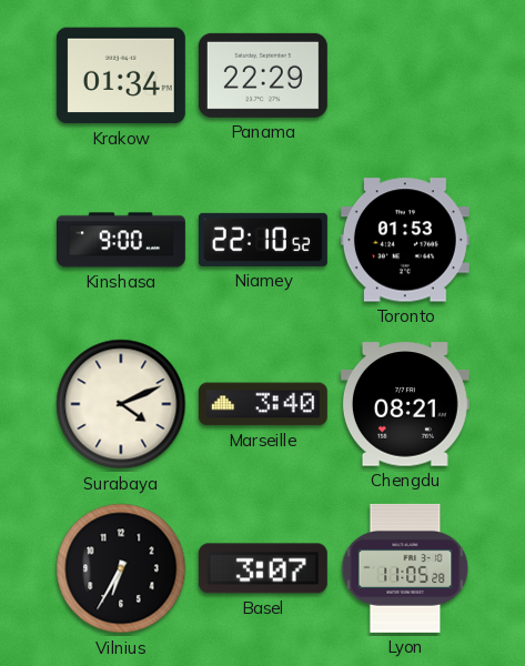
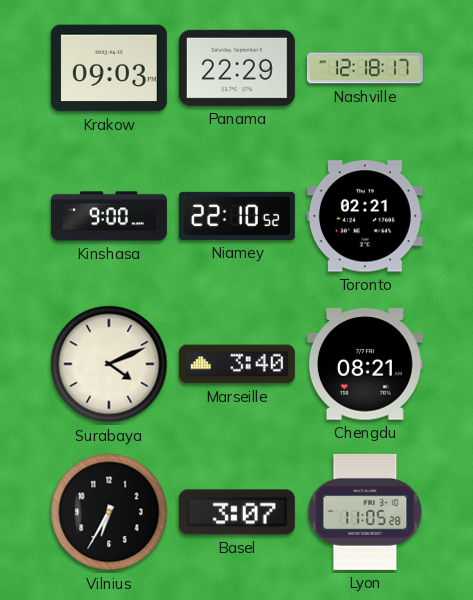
Krakow: 01:34 -> 09:03
Nashville: none -> 12:18
Toronto: 01:53 -> 02:21
